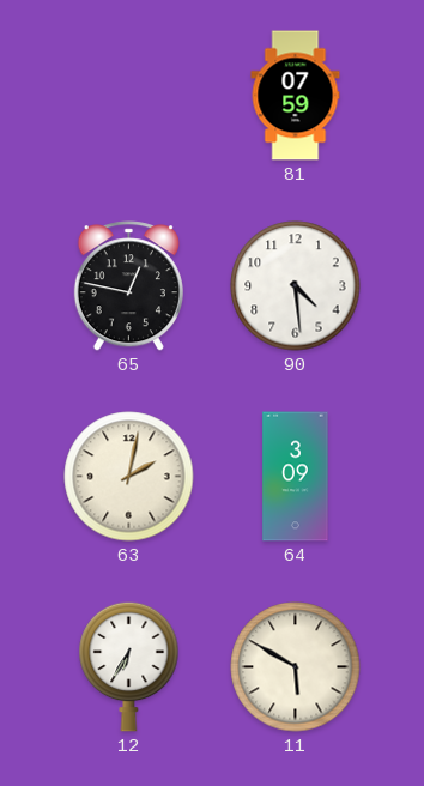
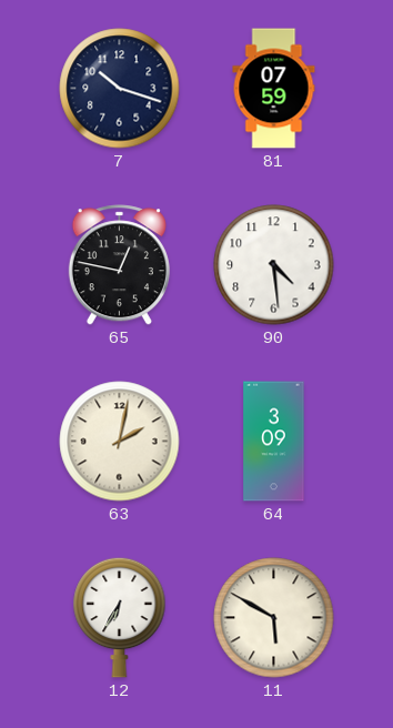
7: none -> 10:18
